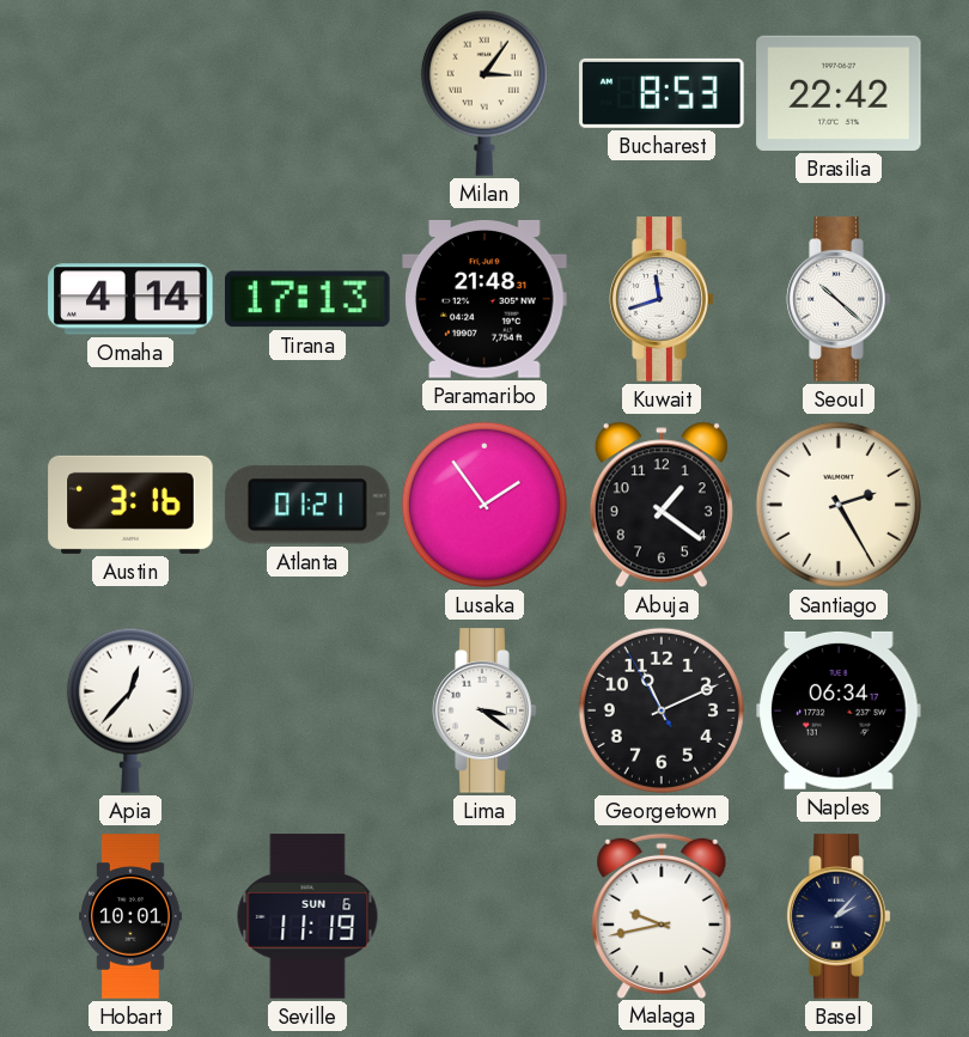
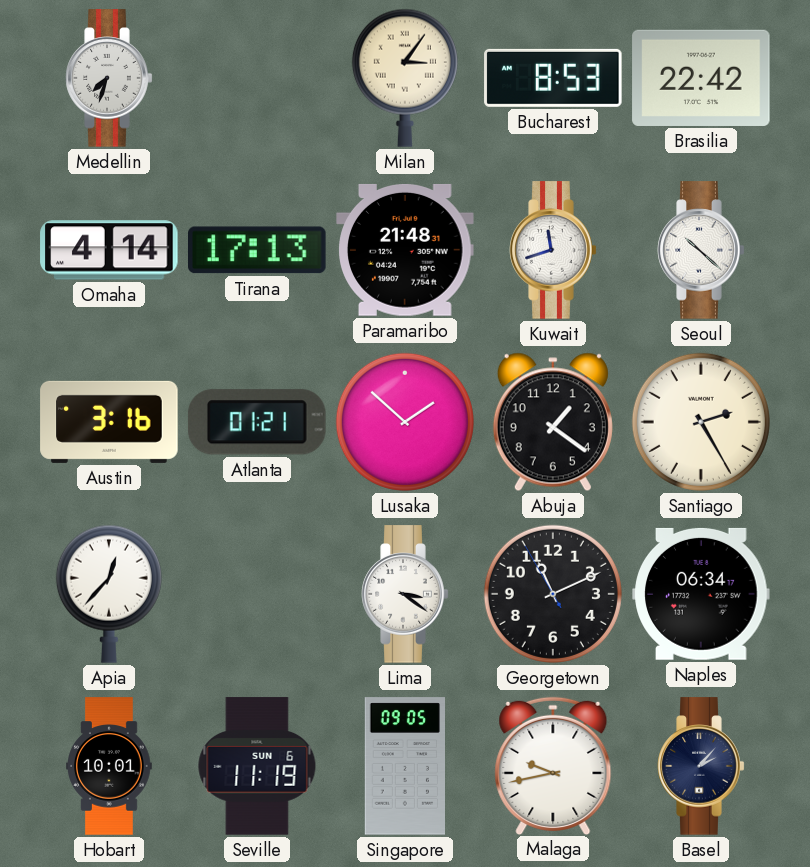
Medellin: none -> 7:33
Lusaka: 1:54 -> 1:52
Singapore: none -> 09:05
